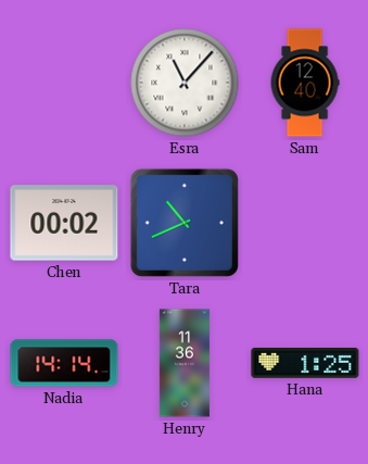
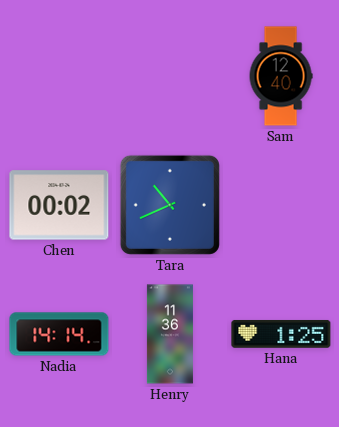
Esra: 11:07 -> none
